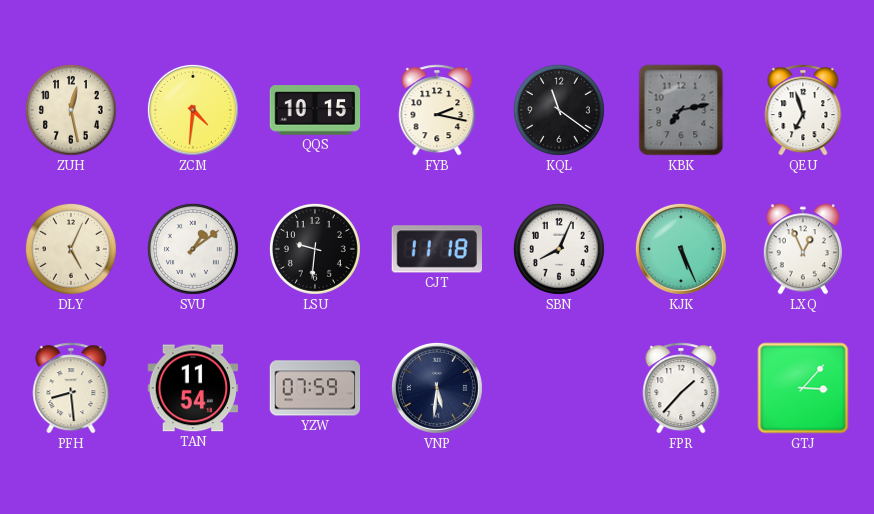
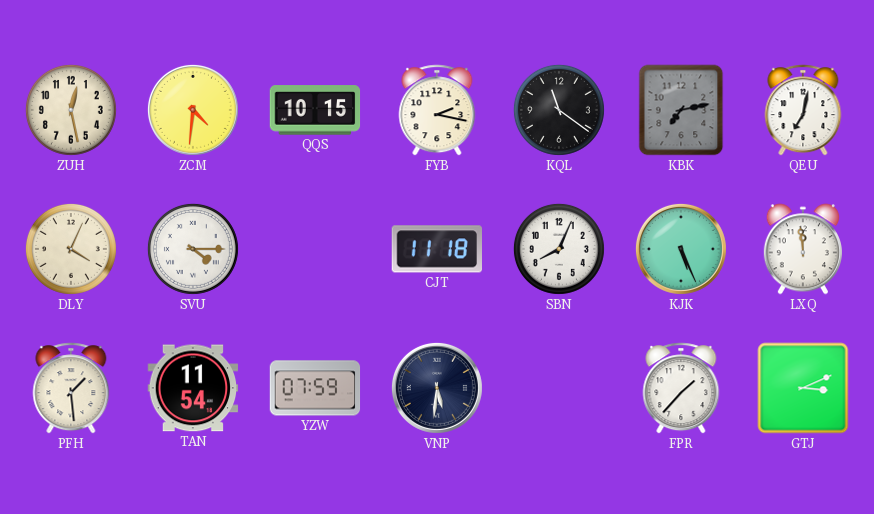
QEU: 6:57 -> 7:02
DLY: 5:04 -> 4:04
SVU: 1:09 -> 4:15
LSU: 9:31 -> none
LXQ: 12:56 -> 11:59
PFH: 8:29 -> 1:29
GTJ: 3:07 -> 3:11
